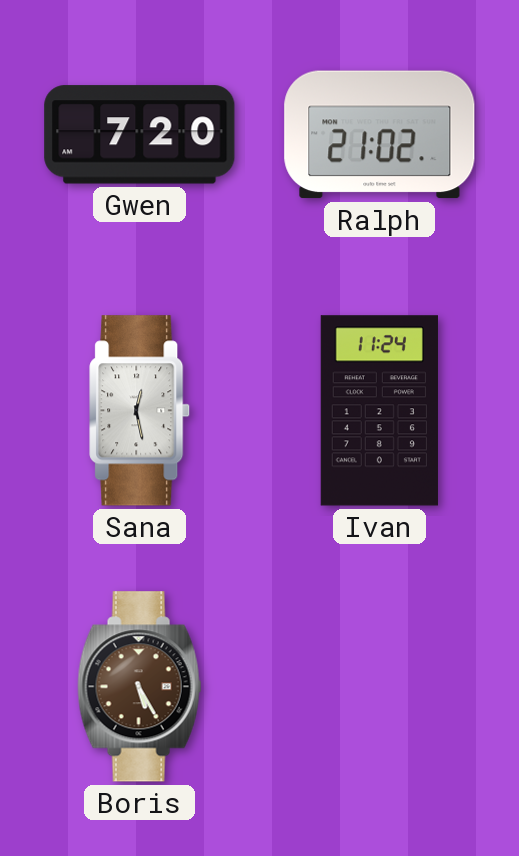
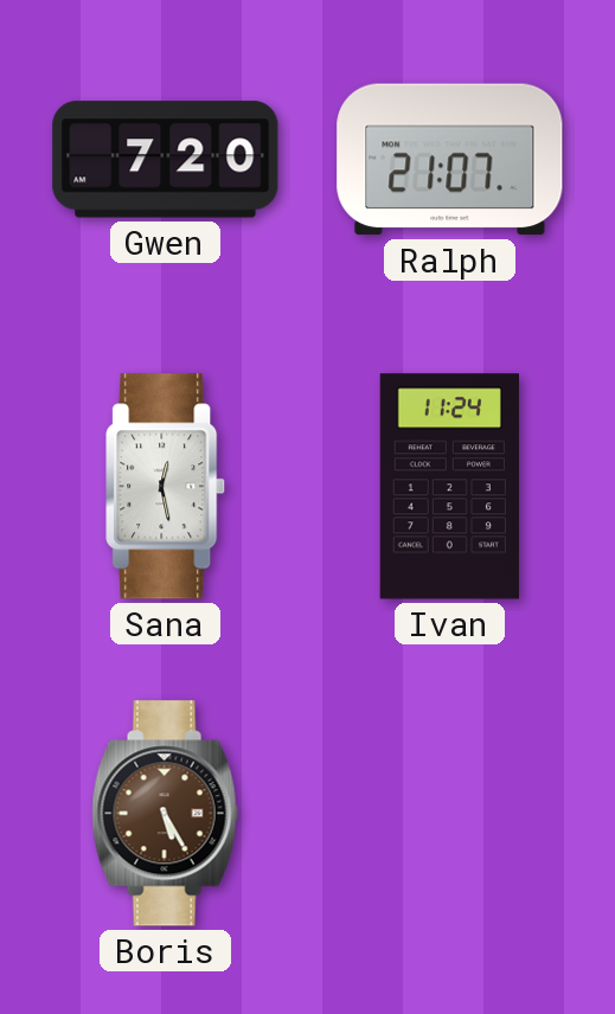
Ralph: 21:02 -> 21:07
